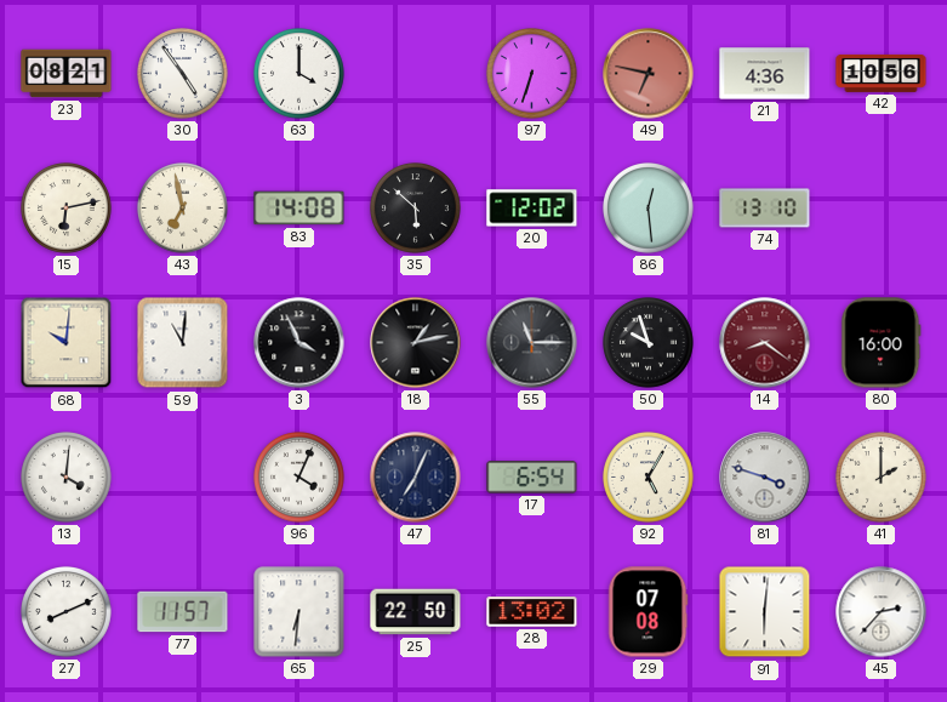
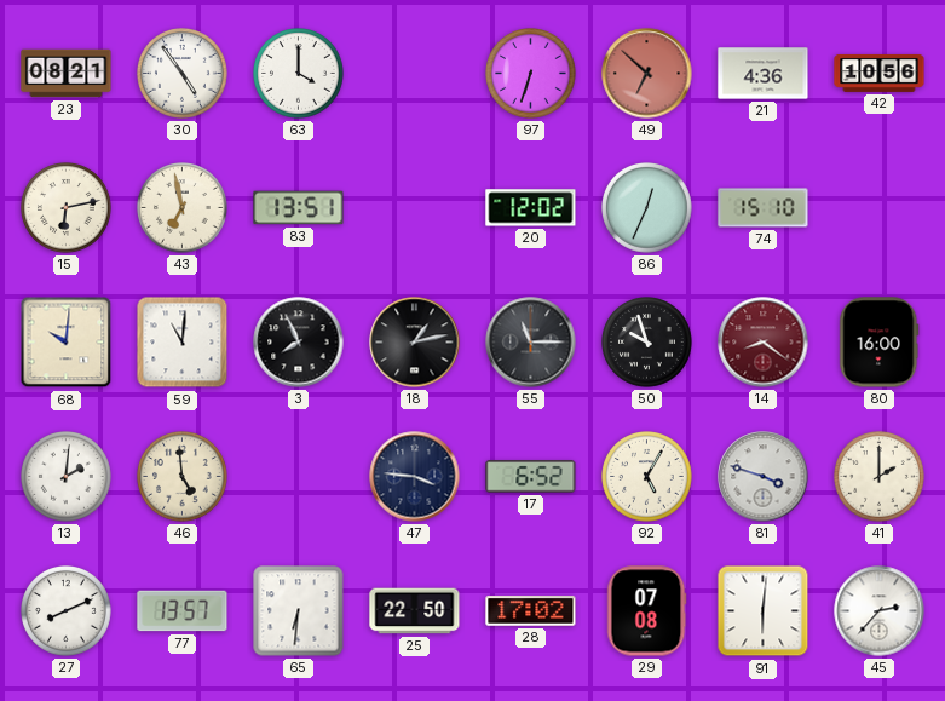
49: 6:47 -> 6:52
83: 14:08 -> 13:51
35: 5:52 -> none
86: 12:29 -> 12:34
74: 13:10 -> 15:10
3: 3:56 -> 7:56
13: 4:01 -> 2:01
46: none -> 4:59
96: 4:04 -> none
47: 7:04 -> 3:46
17: 6:54 -> 6:52
77: 11:57 -> 13:57
28: 13:02 -> 17:02
